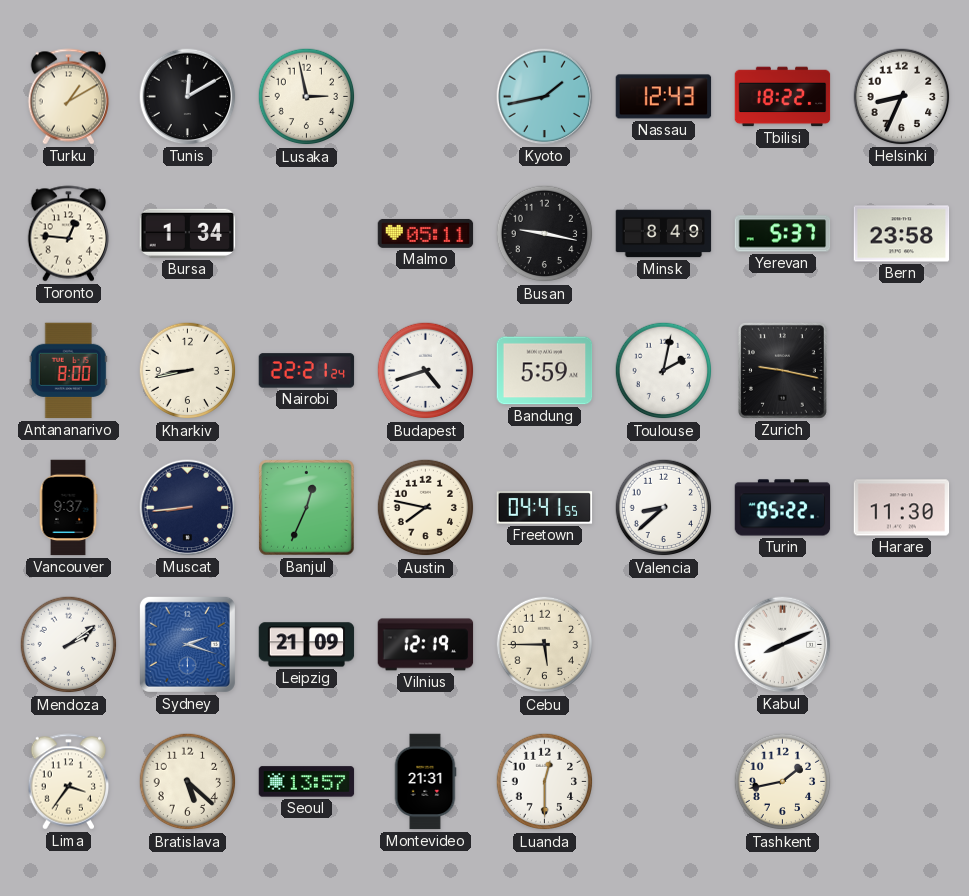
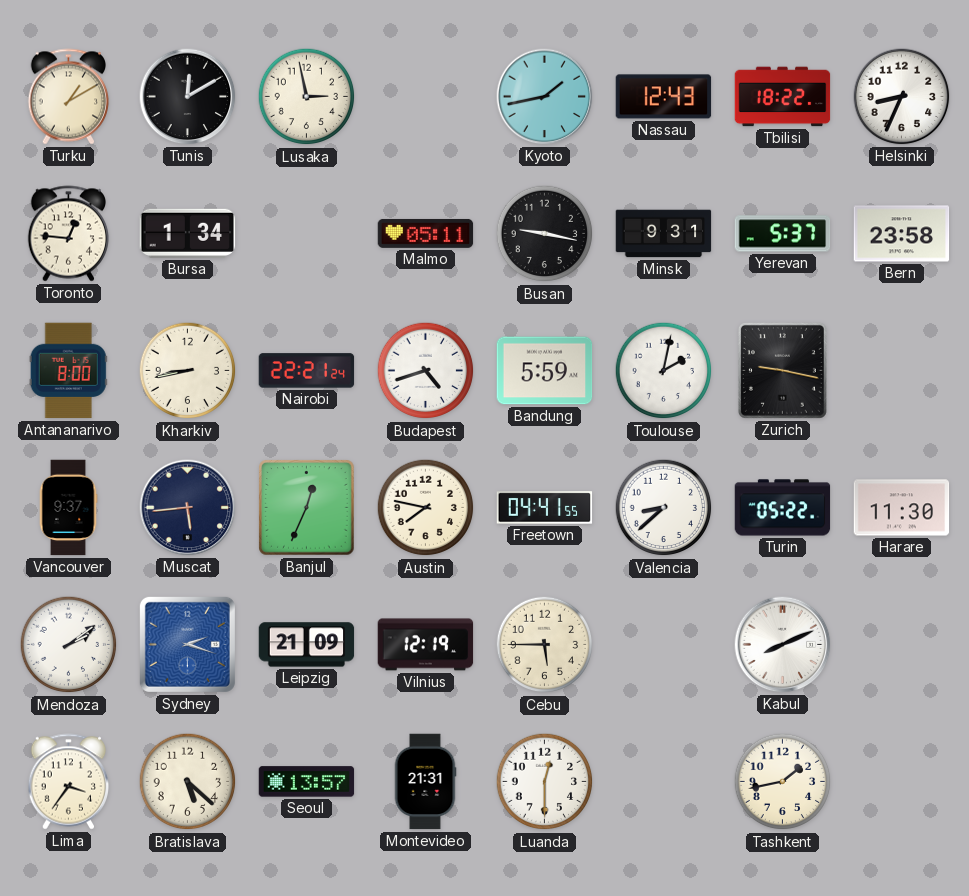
Minsk: 8:49 -> 9:31
Muscat: 8:44 -> 5:44
